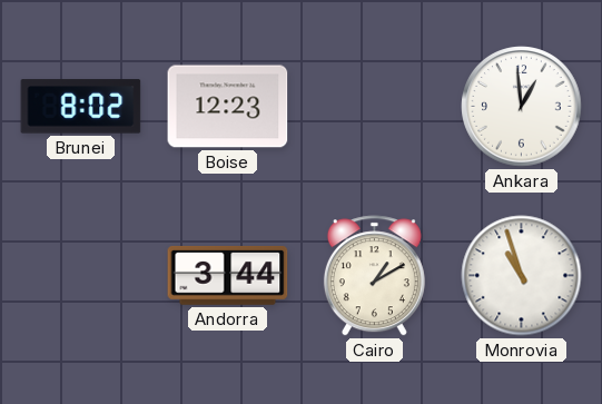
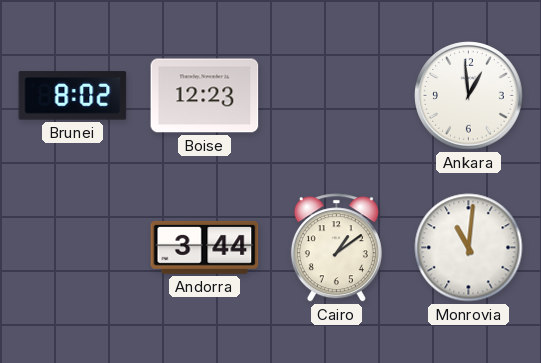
Cairo: 1:10 -> 1:09
Monrovia: 10:57 -> 11:01
